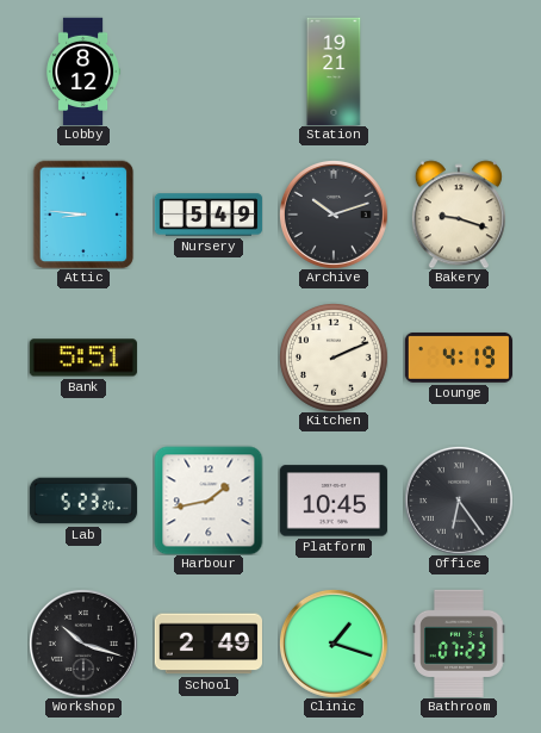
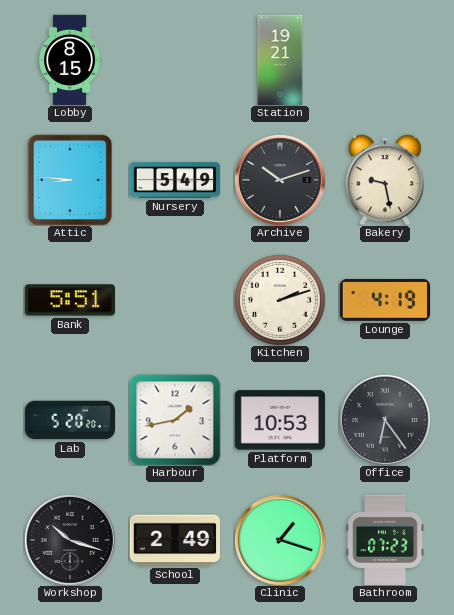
Lobby: 8:12 -> 8:15
Bakery: 9:18 -> 9:28
Kitchen: 2:11 -> 2:12
Lab: 5:23 -> 5:20
Platform: 10:45 -> 10:53
